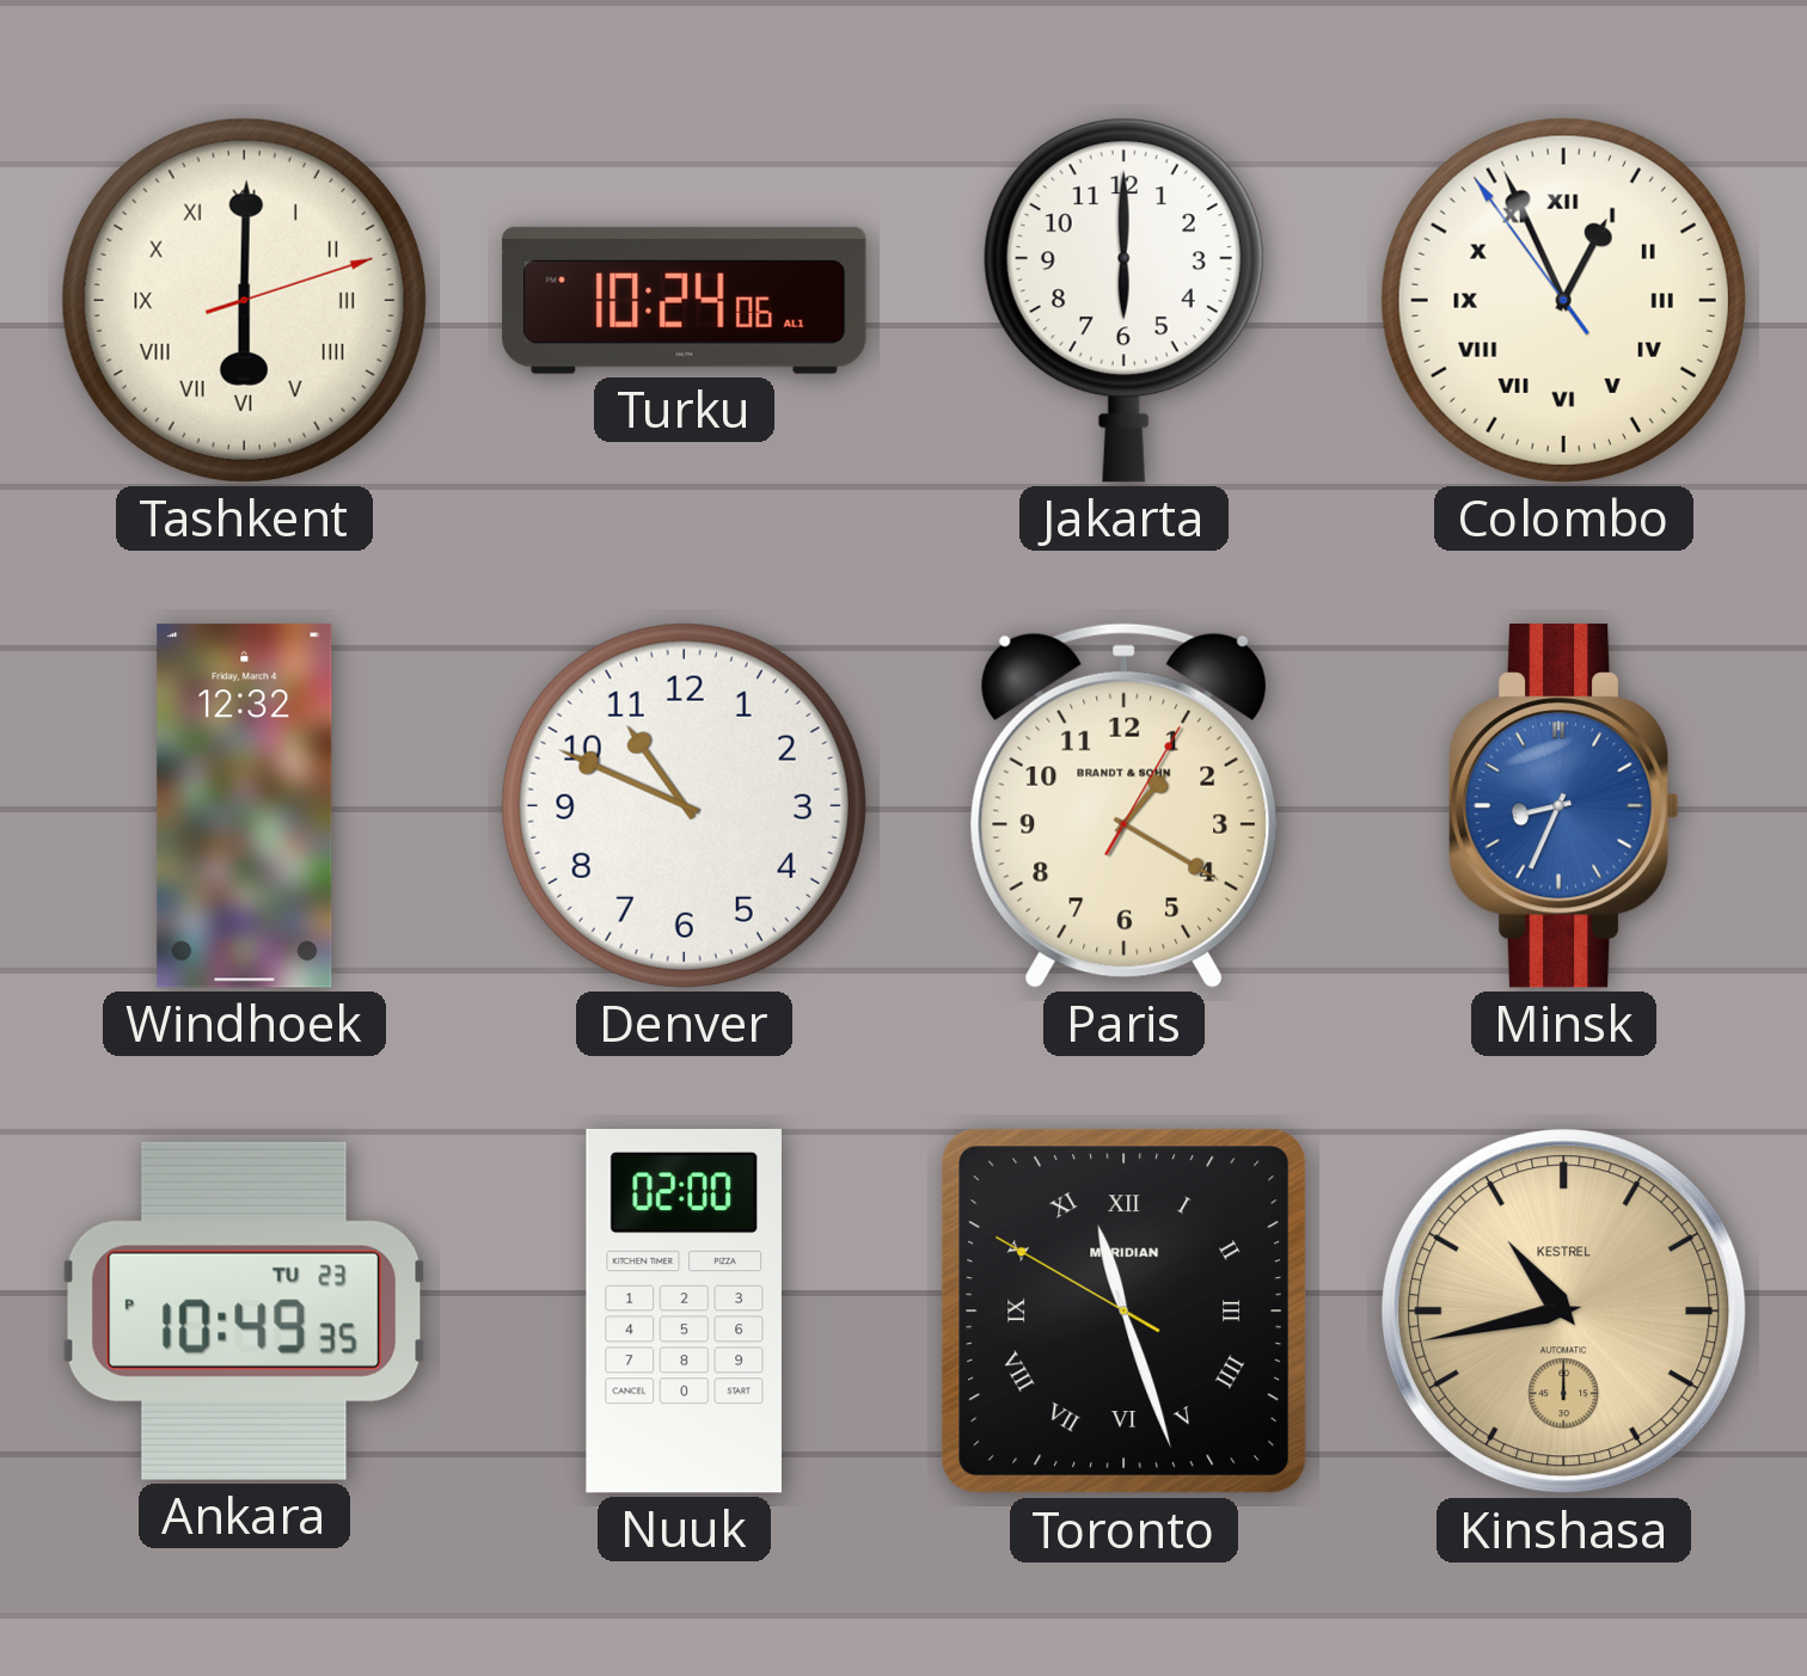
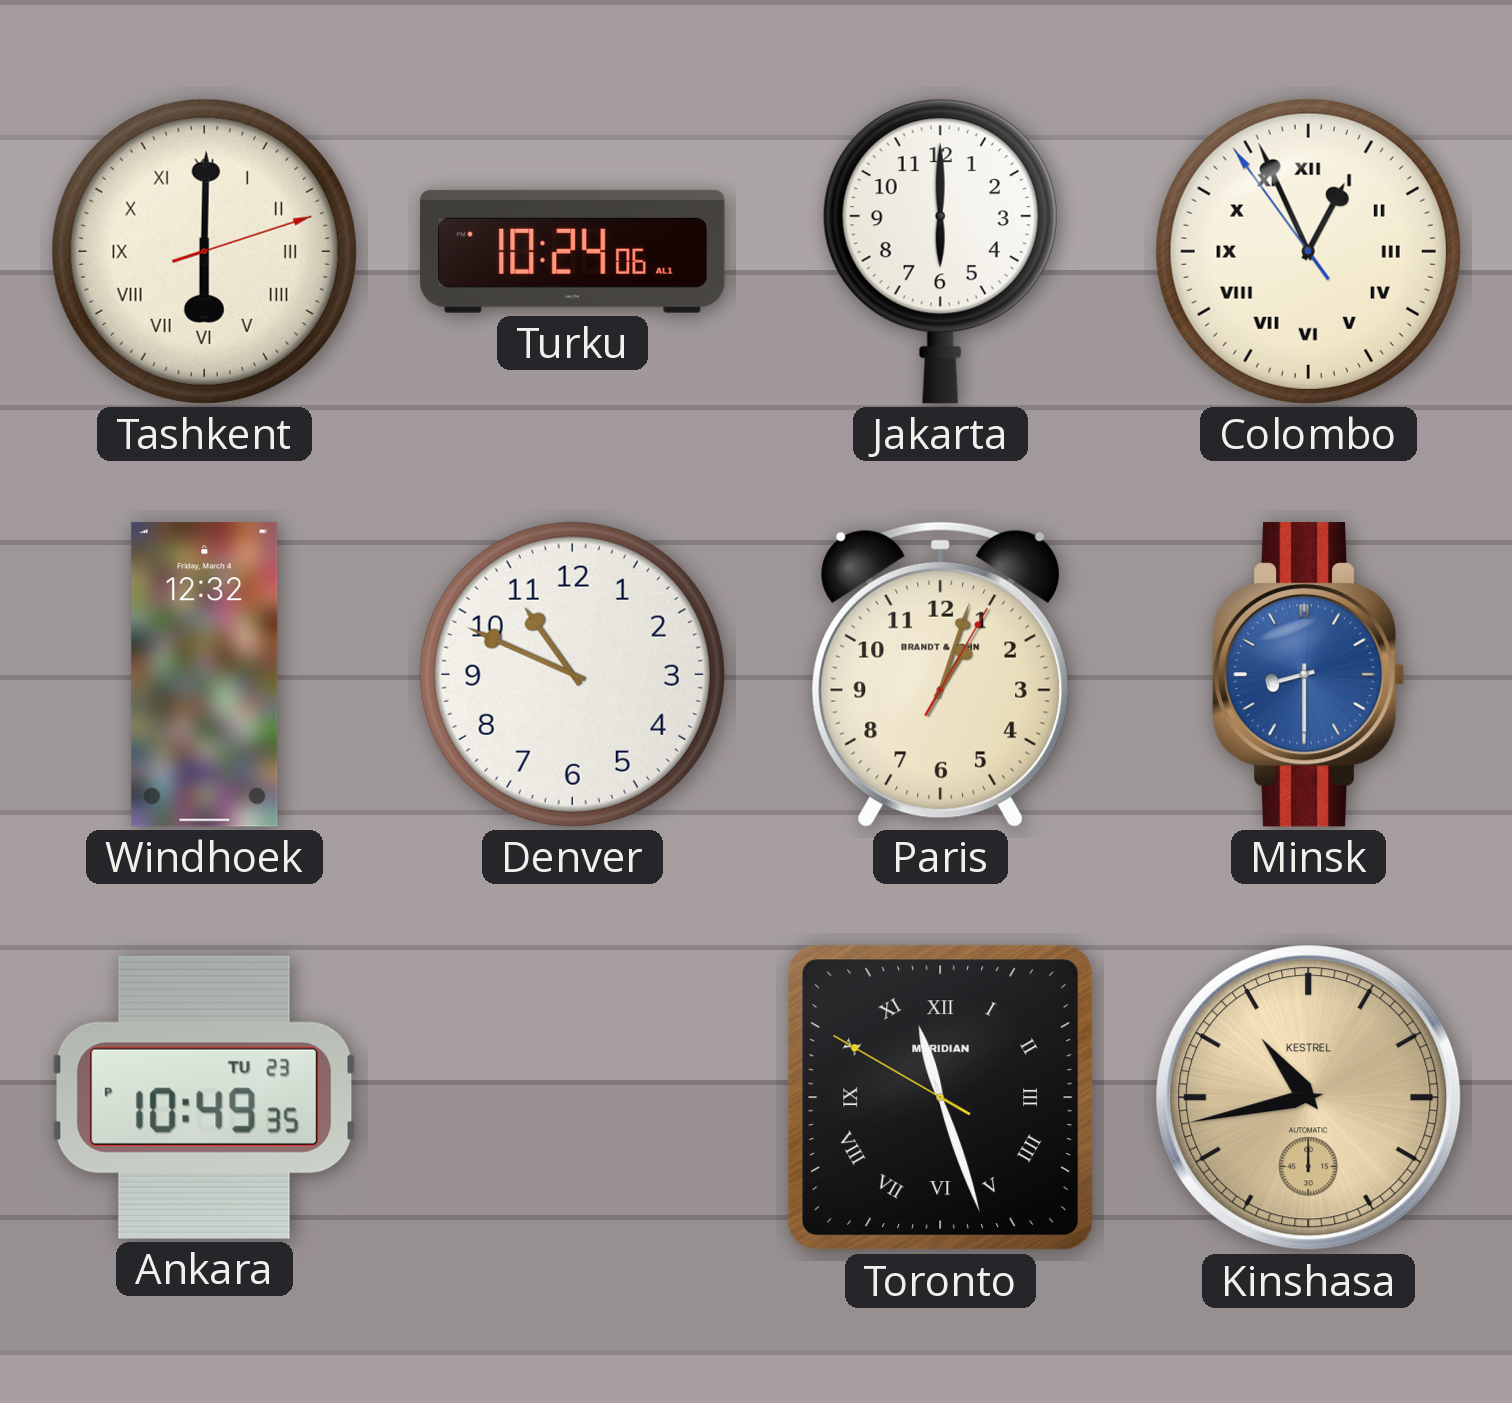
Paris: 1:20 -> 1:03
Minsk: 8:34 -> 8:30
Nuuk: 02:00 -> none
